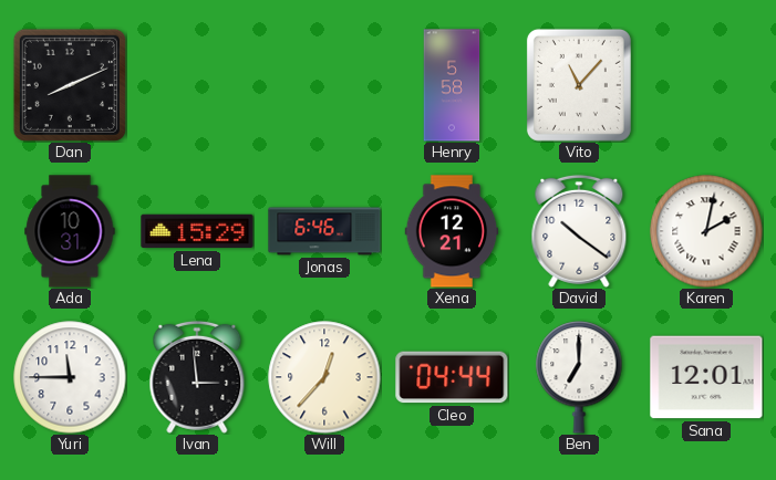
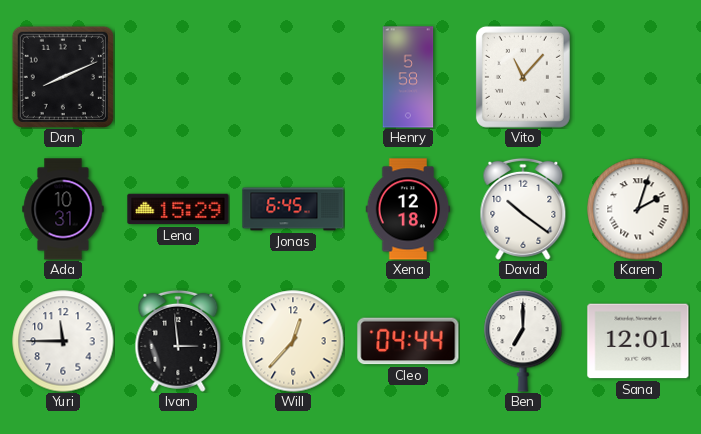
Jonas: 6:46 -> 6:45
Xena: 12:21 -> 12:18
Karen: 2:02 -> 2:03
